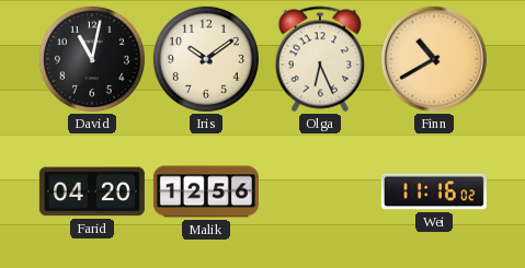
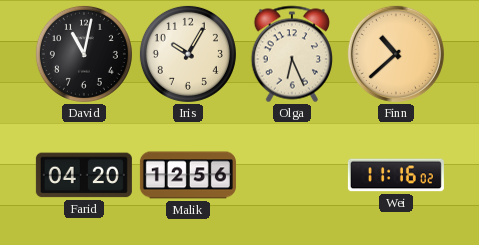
Iris: 10:09 -> 10:05
Finn: 10:40 -> 10:38
